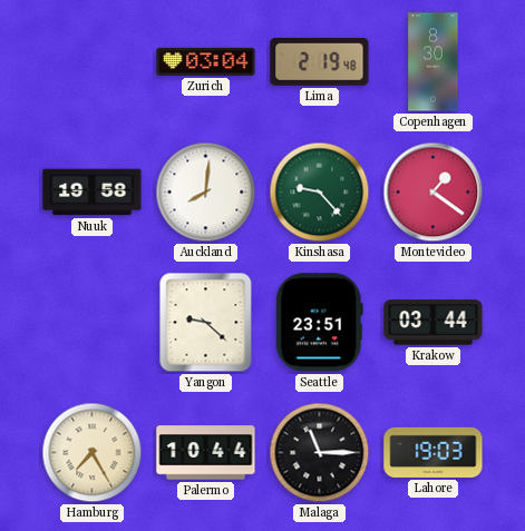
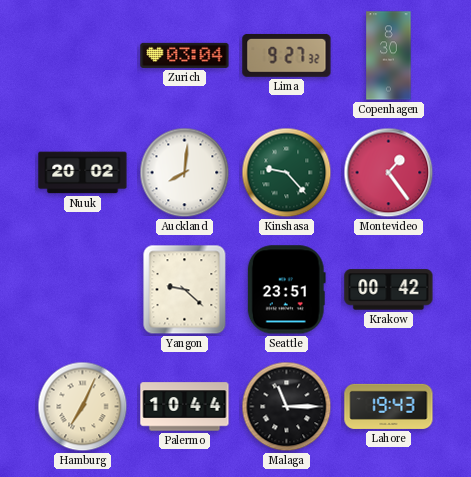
Lima: 2:19 -> 9:27
Nuuk: 19:58 -> 20:02
Montevideo: 1:21 -> 1:24
Krakow: 03:44 -> 00:42
Hamburg: 7:25 -> 7:04
Lahore: 19:03 -> 19:43
